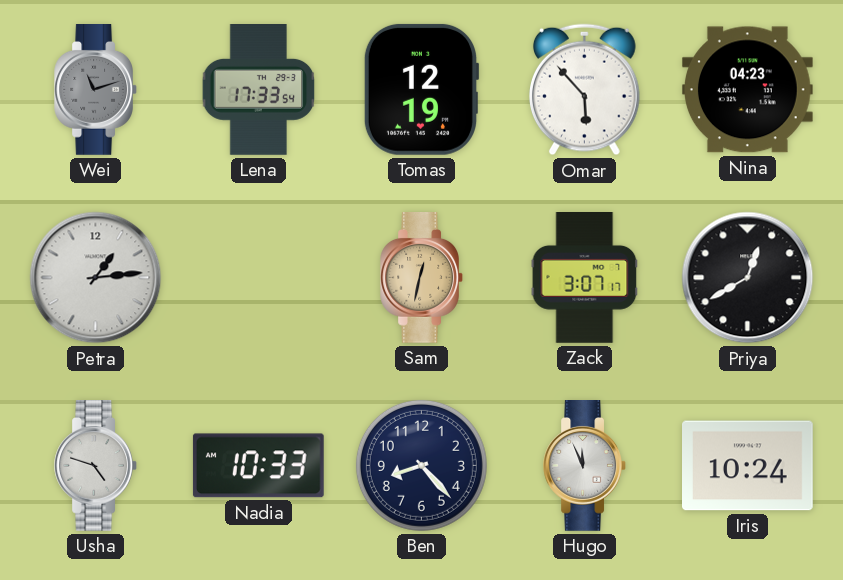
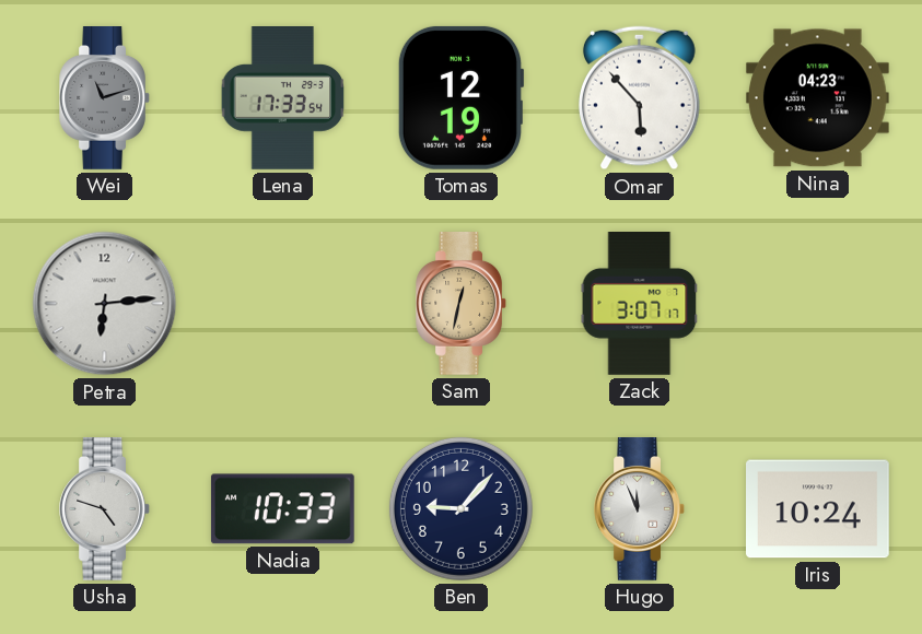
Petra: 1:14 -> 6:14
Priya: 12:40 -> none
Ben: 8:23 -> 9:07
